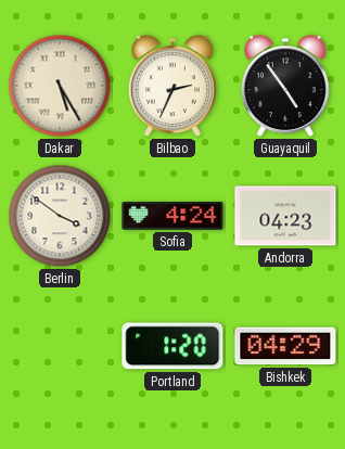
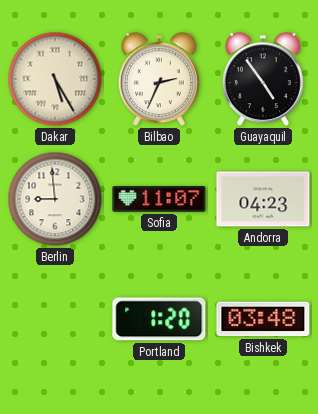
Berlin: 3:51 -> 8:59
Sofia: 4:24 -> 11:07
Bishkek: 04:29 -> 03:48
